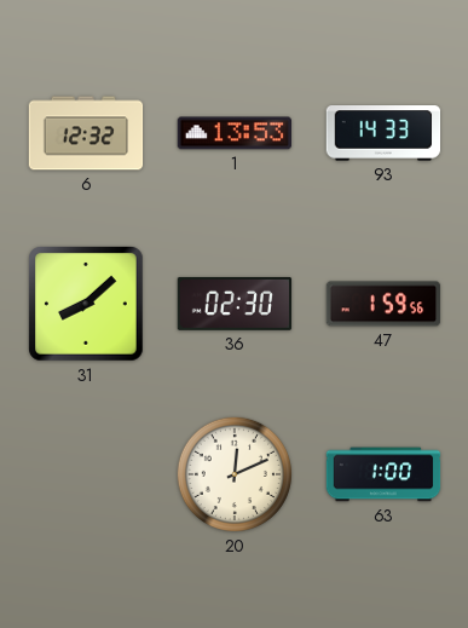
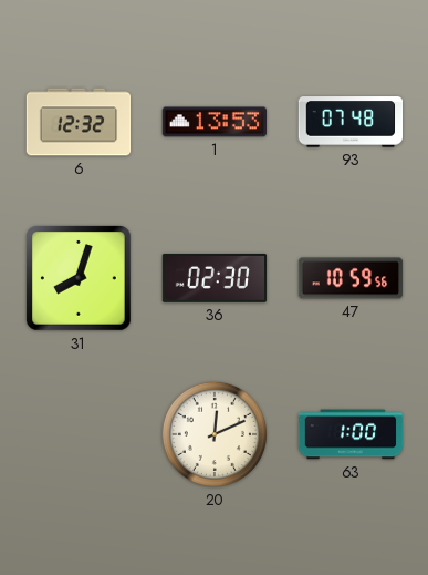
93: 14:33 -> 07:48
31: 8:08 -> 8:03
47: 1:59 -> 10:59
